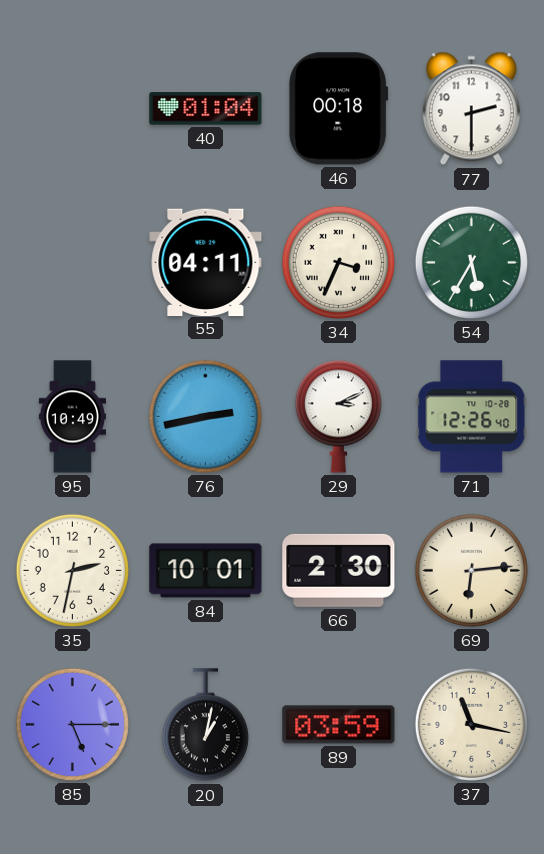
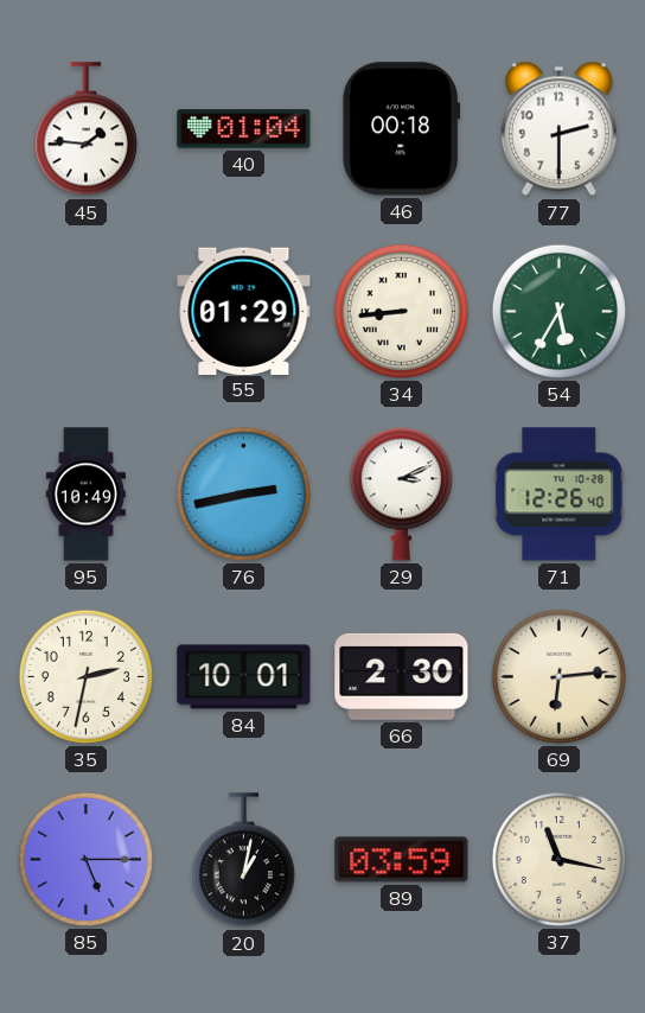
45: none -> 1:46
55: 04:11 -> 01:29
34: 3:34 -> 8:44
